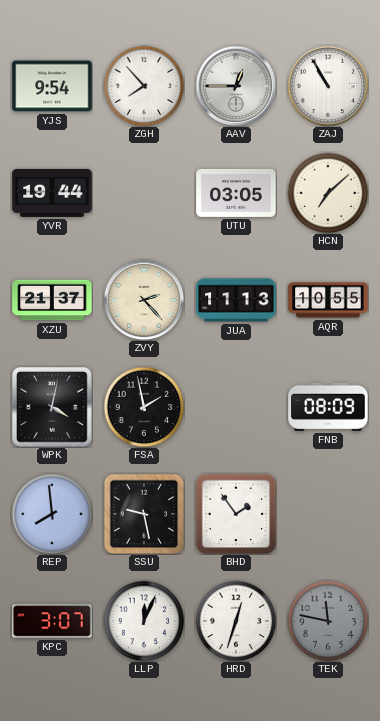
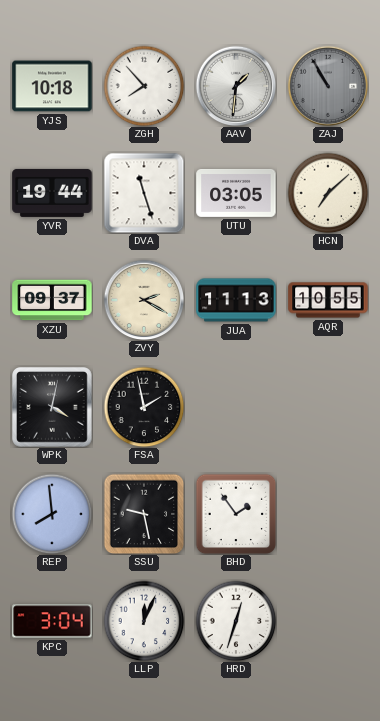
YJS: 9:54 -> 10:18
AAV: 12:45 -> 1:31
ZAJ dial: white -> grey
DVA: none -> 11:27
XZU: 21:37 -> 09:37
ZVY: 2:23 -> 2:20
FNB: 08:09 -> none
KPC: 3:07 -> 3:04
TEK: 11:47 -> none
